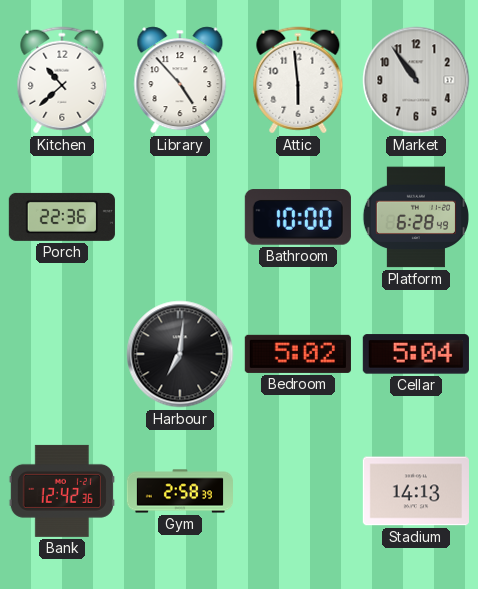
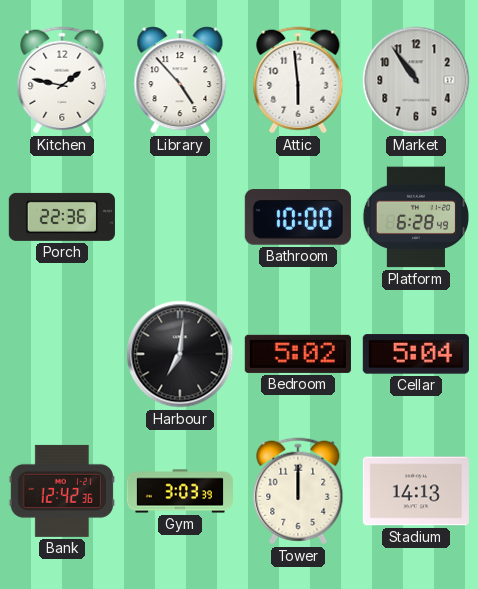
Kitchen: 10:38 -> 1:47
Gym: 2:58 -> 3:03
Tower: none -> 12:00
